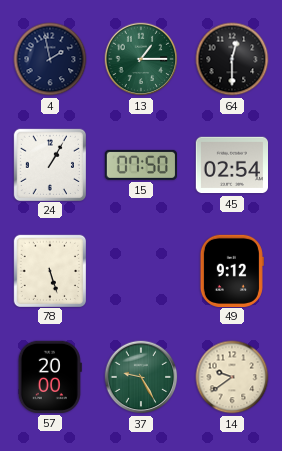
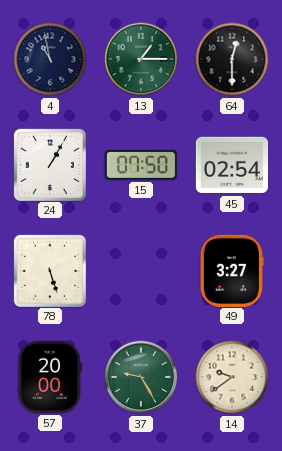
4: 1:58 -> 10:58
49: 9:12 -> 3:27
